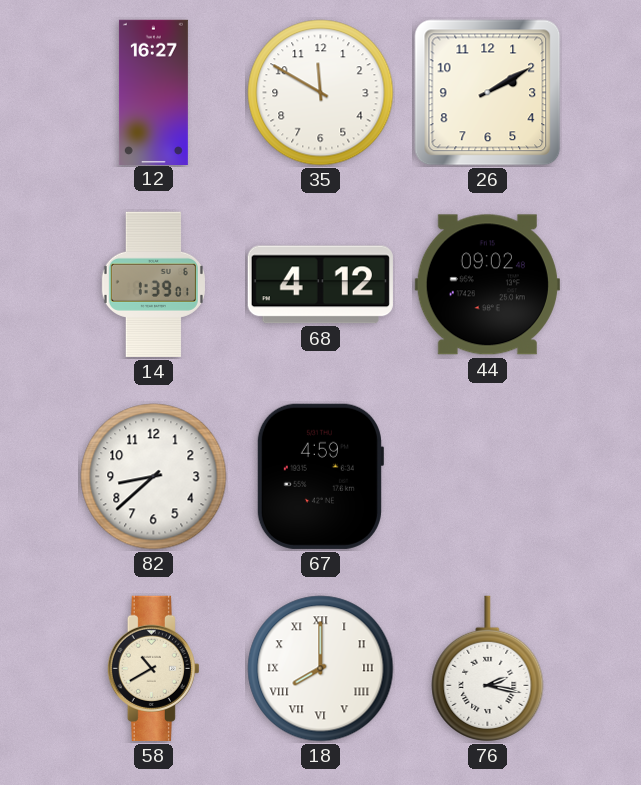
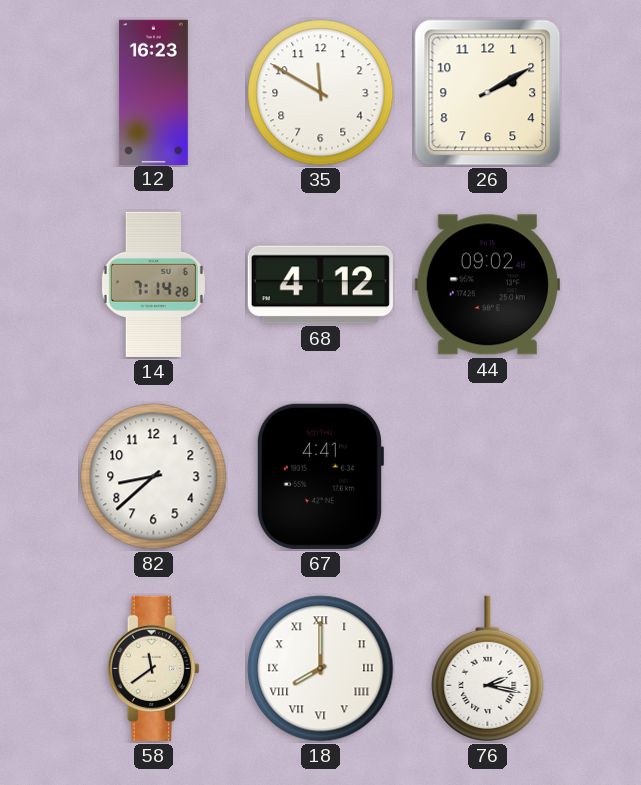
12: 16:27 -> 16:23
14: 1:39 -> 7:14
67: 4:59 -> 4:41
58: 10:40 -> 11:39
